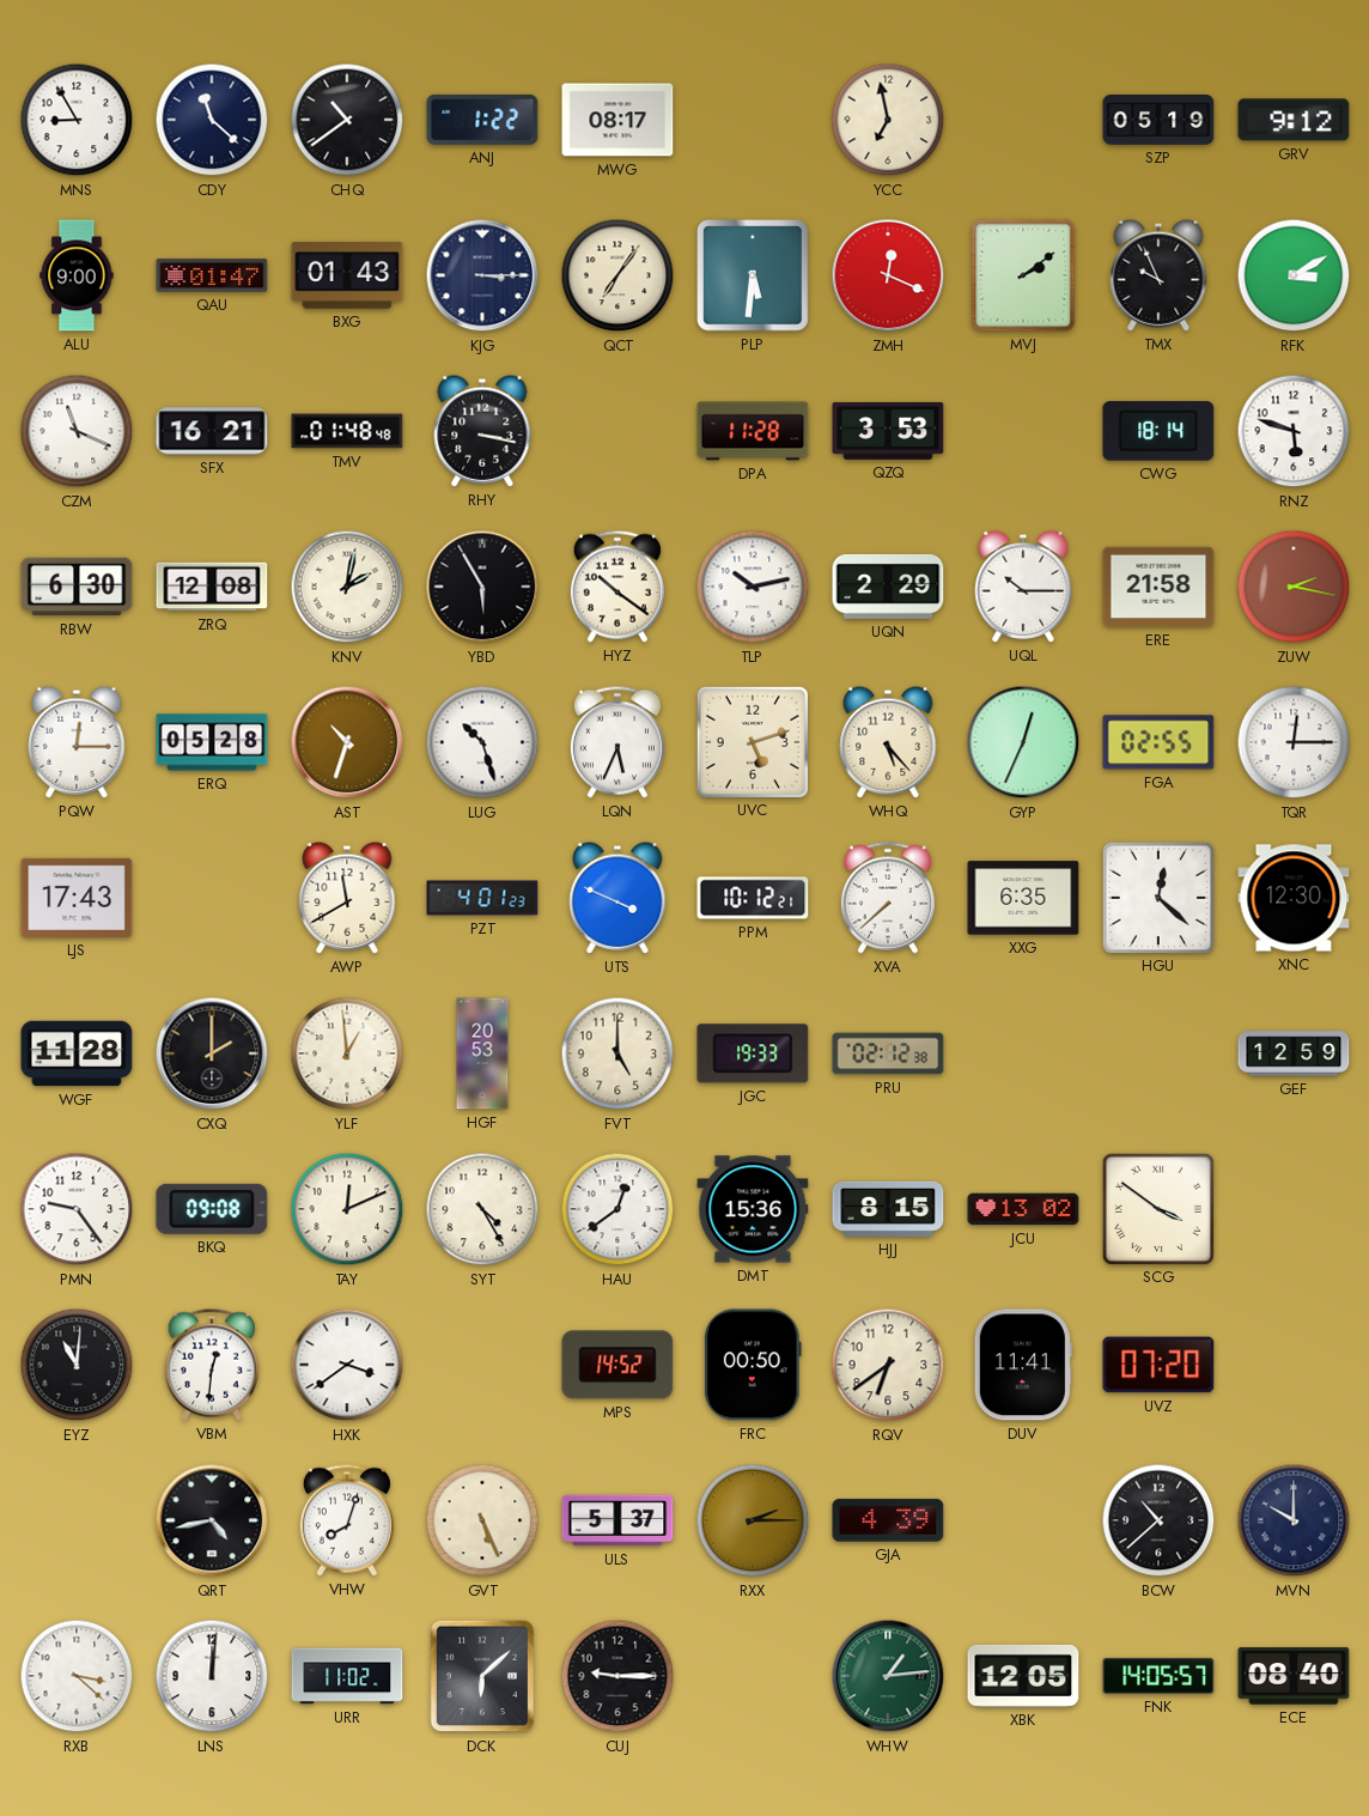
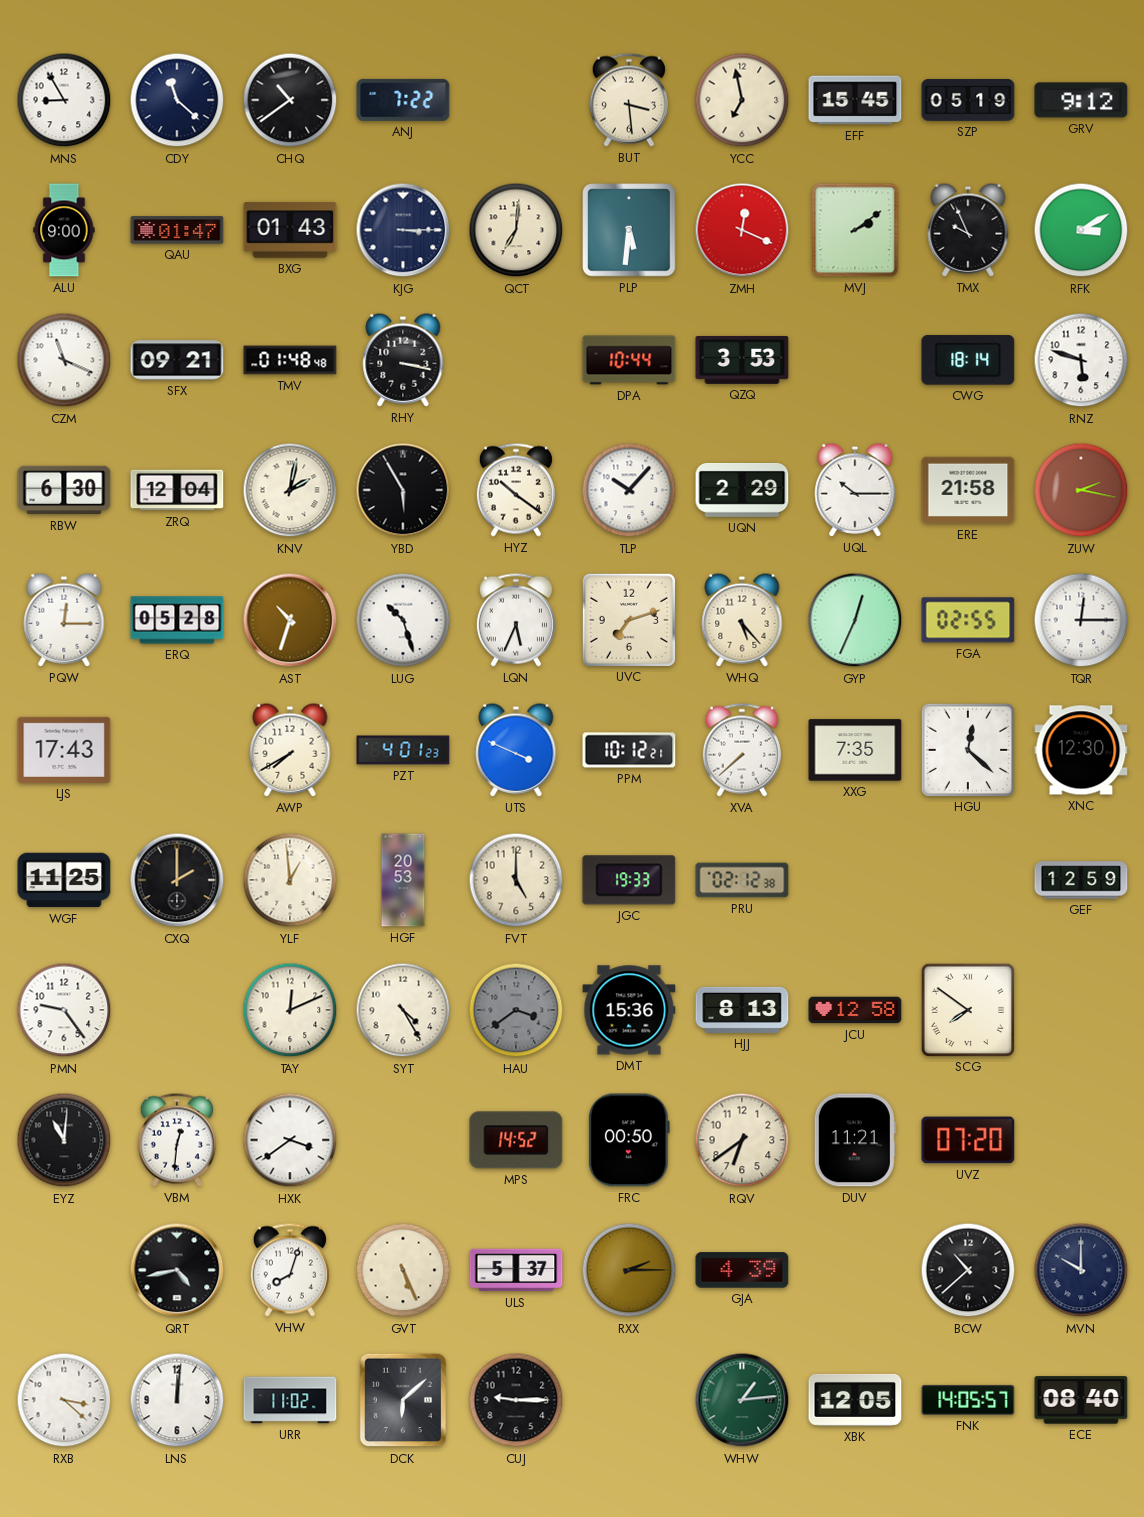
ANJ: 1:22 -> 7:22
MWG: 08:17 -> none
BUT: none -> 3:29
EFF: none -> 15:45
QCT: 7:06 -> 7:01
SFX: 16:21 -> 09:21
DPA: 11:28 -> 10:44
ZRQ: 12:08 -> 12:04
TLP: 10:13 -> 10:07
UVC: 5:12 -> 7:12
AWP: 11:40 -> 7:40
XXG: 6:35 -> 7:35
WGF: 11:28 -> 11:25
BKQ: 09:08 -> none
HAU: 12:39 -> 3:39
HAU dial: white -> grey
HJJ: 8:15 -> 8:13
JCU: 13:02 -> 12:58
SCG: 3:51 -> 7:51
DUV: 11:41 -> 11:21
